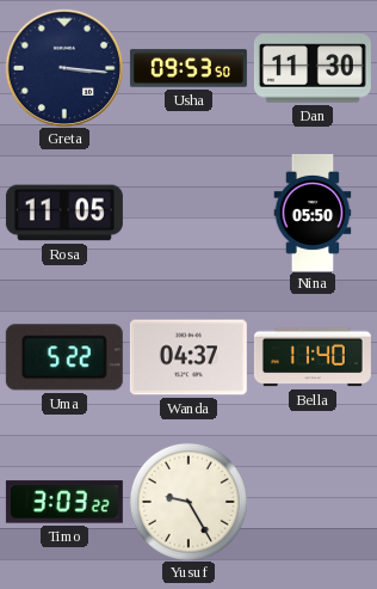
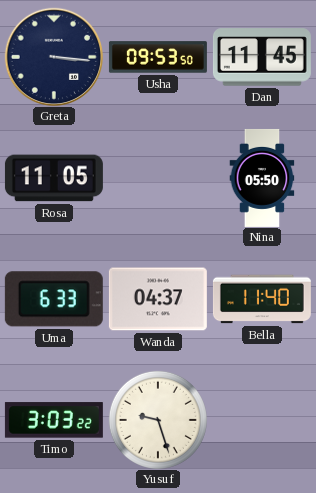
Dan: 11:30 -> 11:45
Uma: 5:22 -> 6:33
Yusuf: 9:25 -> 9:27
